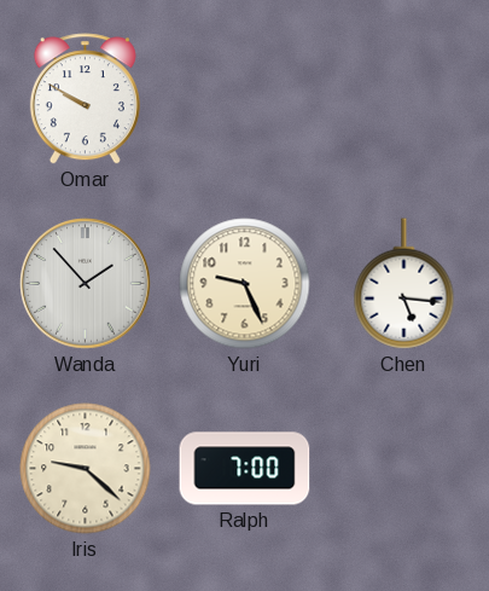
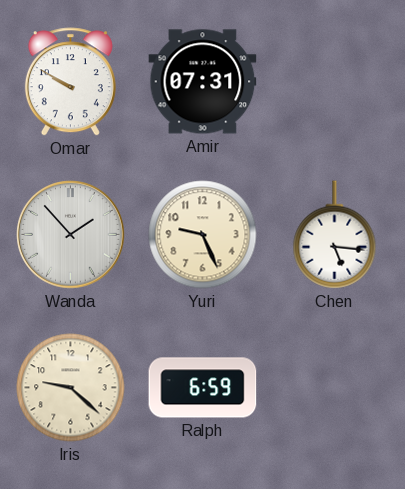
Amir: none -> 07:31
Ralph: 7:00 -> 6:59
